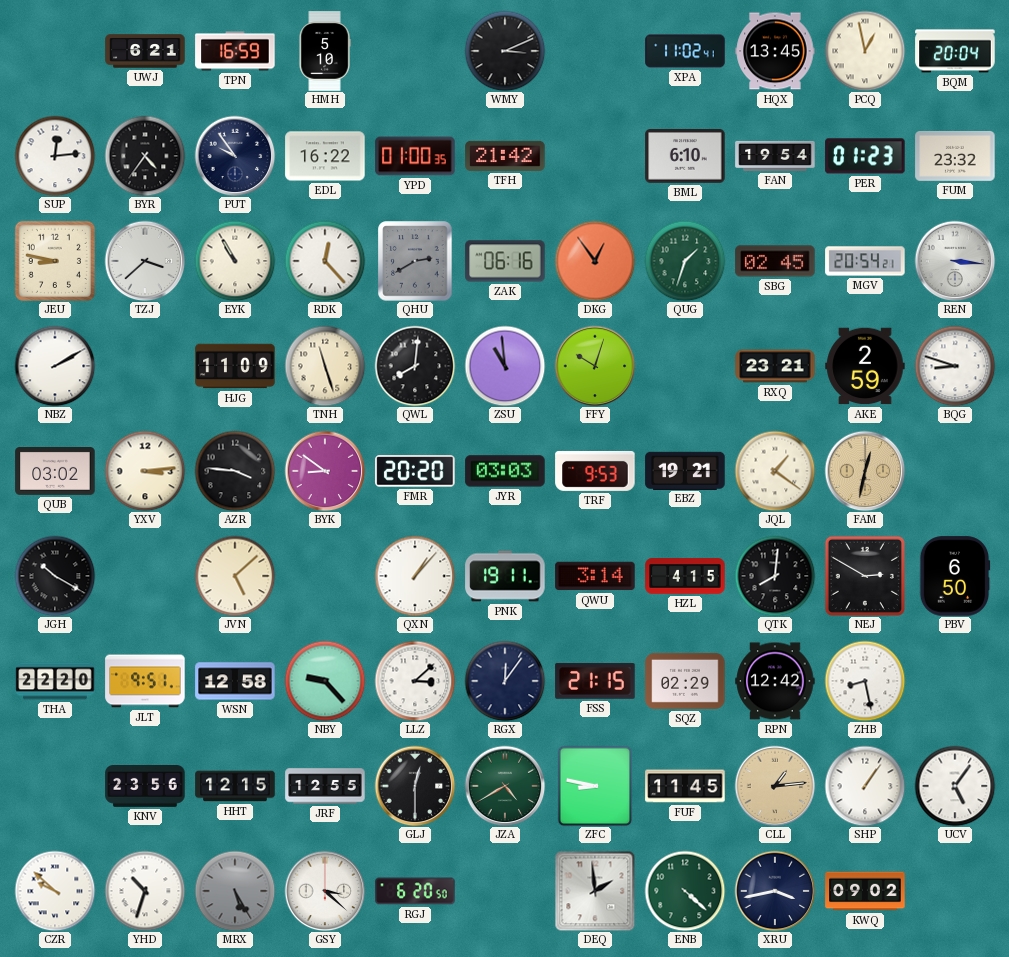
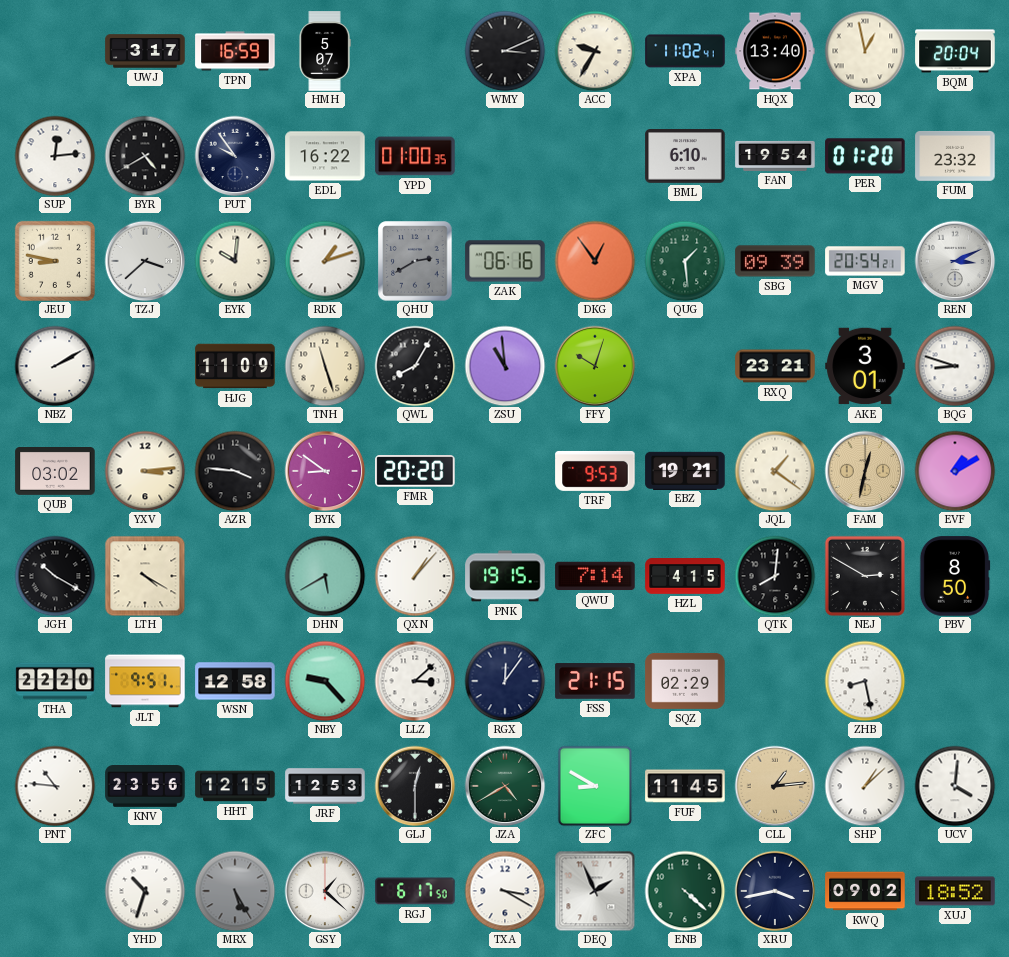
UWJ: 6:21 -> 3:17
HMH: 5:10 -> 5:07
ACC: none -> 9:35
HQX: 13:45 -> 13:40
BYR: 4:36 -> 4:40
TFH: 21:42 -> none
PER: 01:23 -> 01:20
EYK: 10:55 -> 10:01
RDK: 12:23 -> 1:12
QUG: 1:33 -> 1:29
SBG: 02:45 -> 09:39
REN: 3:16 -> 3:11
QWL: 8:01 -> 8:05
AKE: 2:59 -> 3:01
JYR: 03:03 -> none
EVF: none -> 1:10
LTH: none -> 4:20
JVN: 5:08 -> none
DHN: none -> 5:40
PNK: 19:11 -> 19:15
QWU: 3:14 -> 7:14
PBV: 6:50 -> 8:50
RPN: 12:42 -> none
PNT: none -> 10:46
JRF: 12:55 -> 12:53
ZFC: 8:47 -> 8:50
SHP: 1:06 -> 1:08
UCV: 5:06 -> 4:01
CZR: 9:52 -> none
GSY: 3:22 -> 1:22
RGJ: 6:20 -> 6:17
TXA: none -> 3:20
DEQ: 1:59 -> 1:56
XUJ: none -> 18:52
